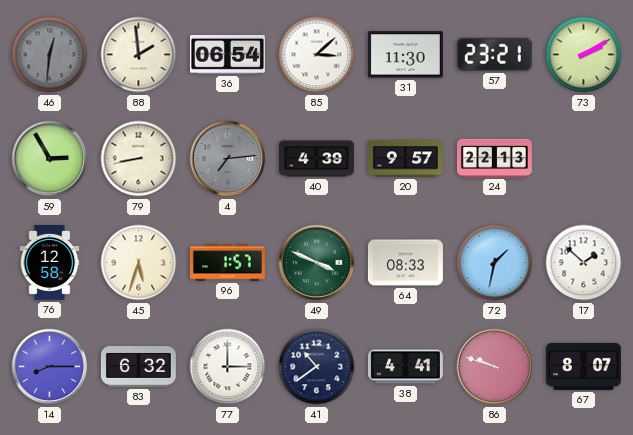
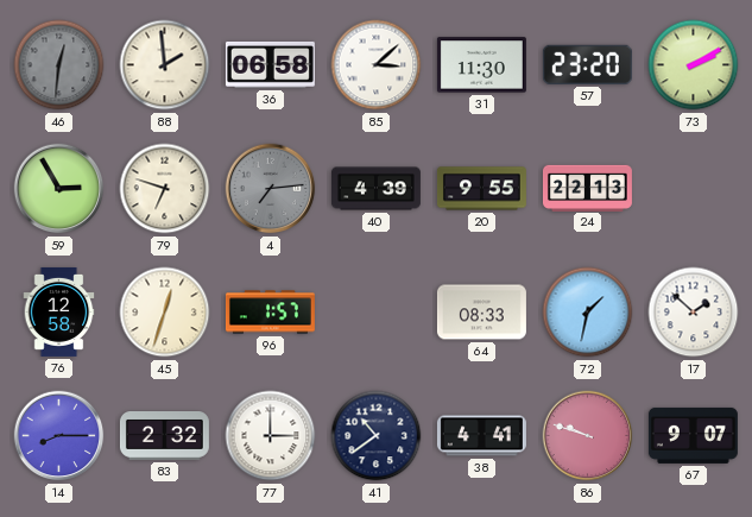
36: 06:54 -> 06:58
57: 23:21 -> 23:20
79: 8:43 -> 6:48
20: 9:57 -> 9:55
45: 5:33 -> 12:33
49: 3:49 -> none
83: 6:32 -> 2:32
67: 8:07 -> 9:07
